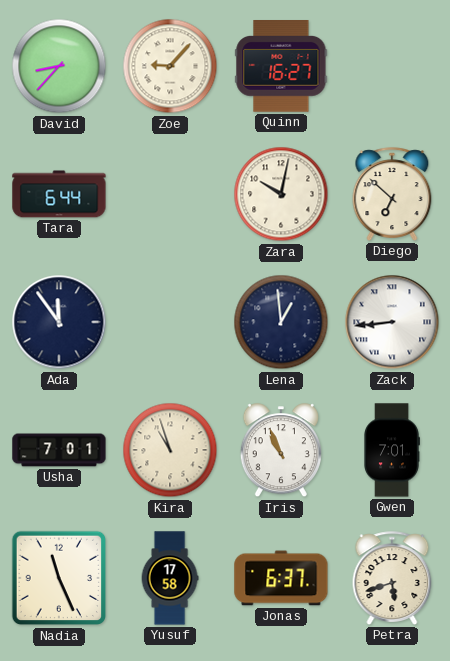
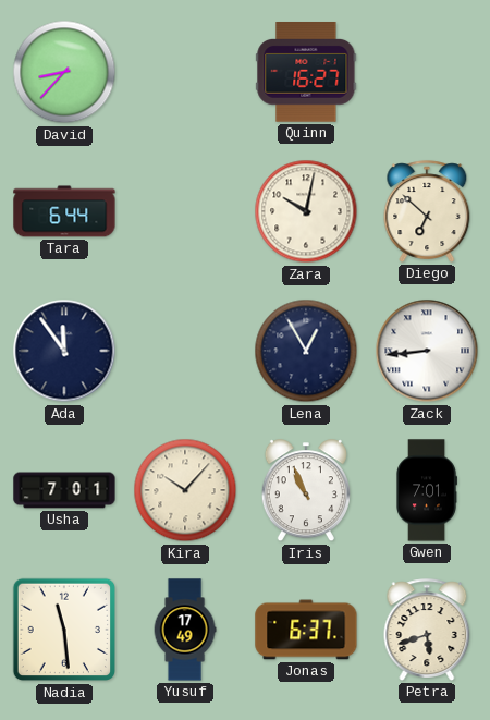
Zoe: 9:07 -> none
Lena: 12:59 -> 12:55
Kira: 10:57 -> 10:07
Nadia: 11:26 -> 11:29
Yusuf: 17:58 -> 17:49
